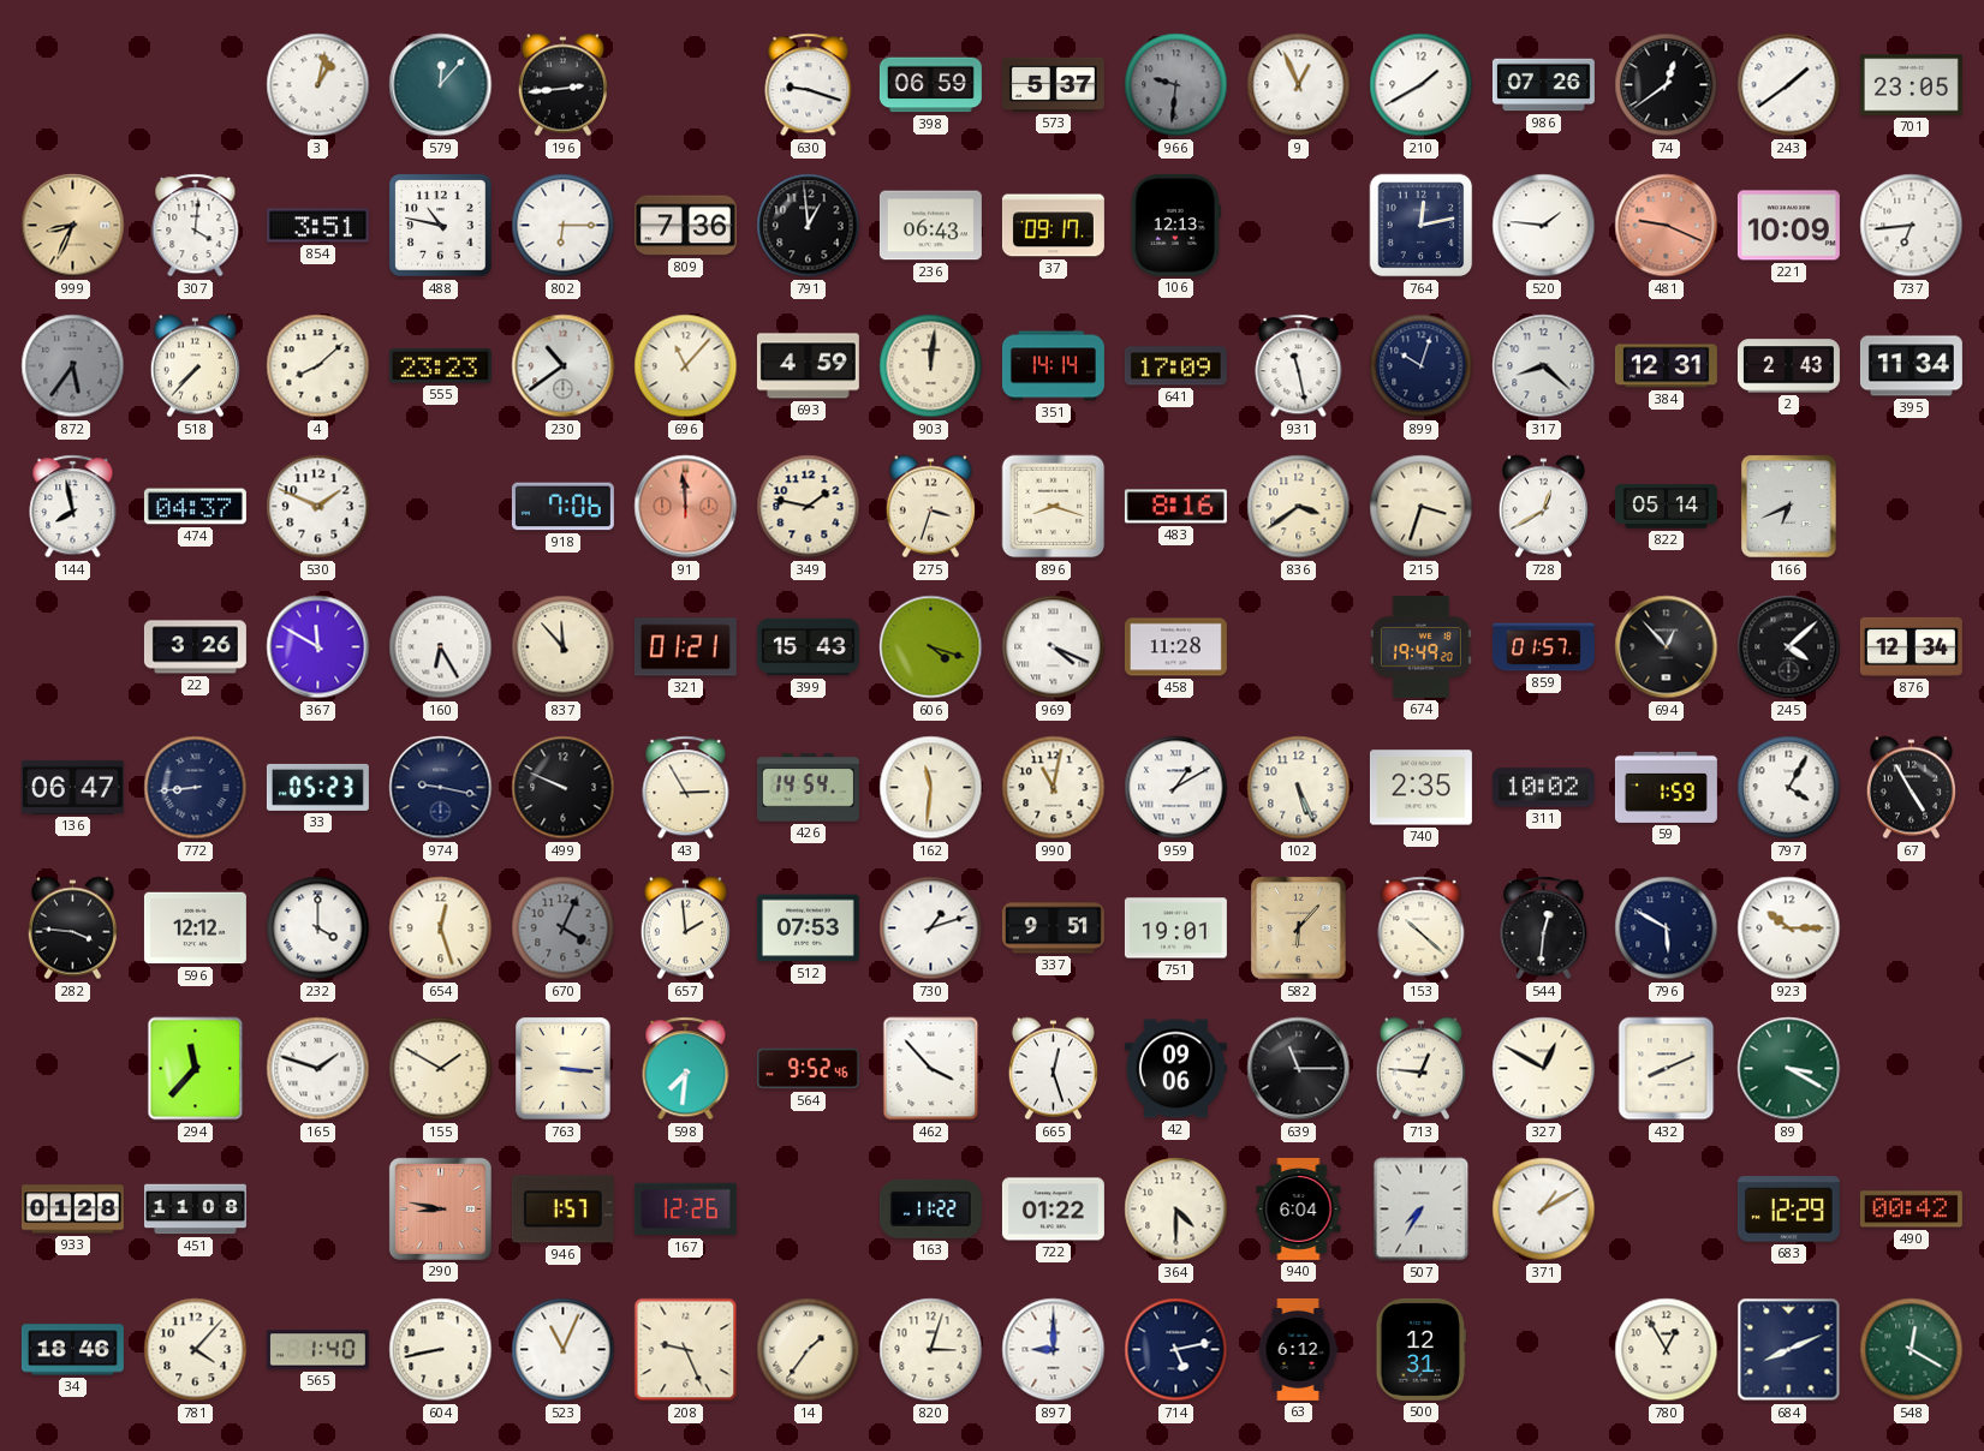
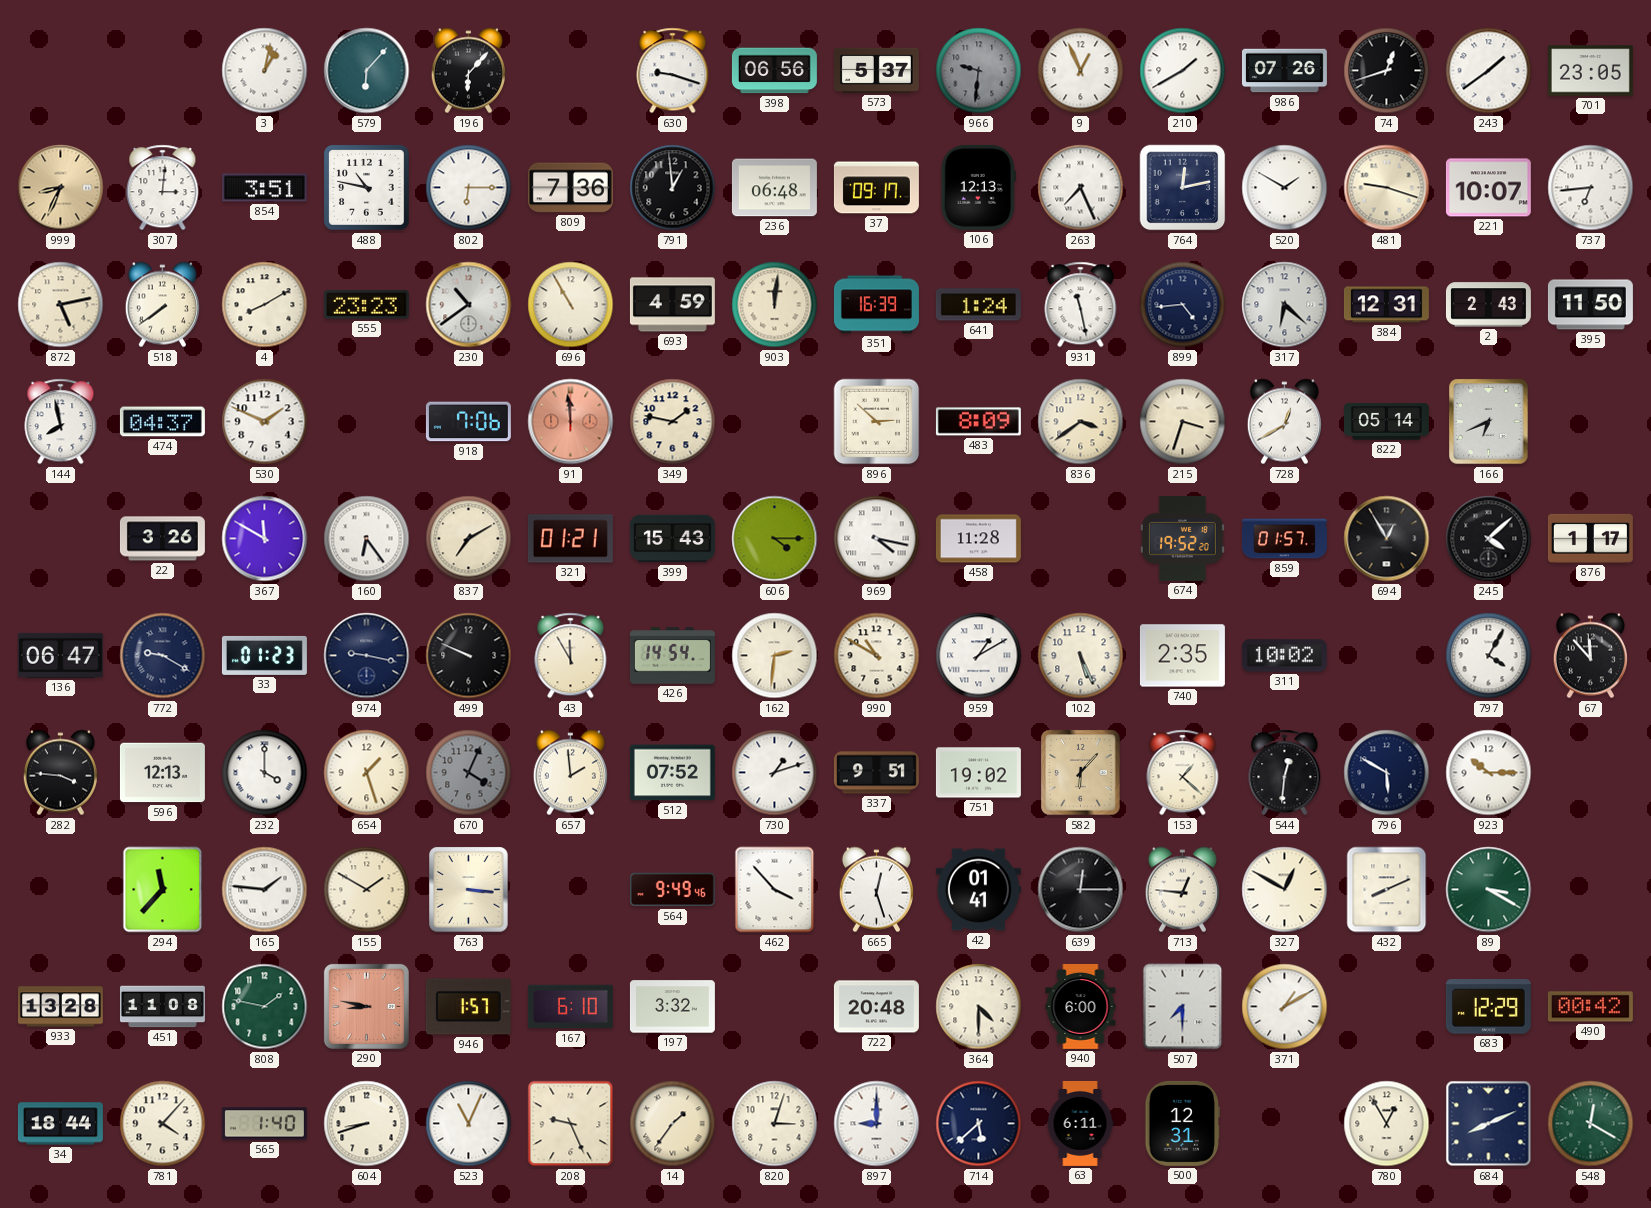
579: 12:07 -> 6:07
196: 2:44 -> 6:07
398: 06:59 -> 06:56
74: 12:39 -> 12:42
307: 4:01 -> 3:01
236: 06:43 -> 06:48
263: none -> 7:26
520: 1:46 -> 1:50
481: 9:19 -> 9:18
481 dial: salmon -> cream
221: 10:09 -> 10:07
872: 5:36 -> 5:13
872 dial: grey -> cream
518: 7:37 -> 7:39
4: 8:08 -> 8:10
696: 11:07 -> 10:55
351: 14:14 -> 16:39
641: 17:09 -> 1:24
899: 10:03 -> 4:44
317: 8:22 -> 6:22
395: 11:34 -> 11:50
275: 3:33 -> none
896: 8:18 -> 2:52
483: 8:16 -> 8:09
160: 6:25 -> 6:24
837: 11:53 -> 7:10
606: 4:18 -> 4:15
969: 4:19 -> 4:17
674: 19:49 -> 19:52
694: 12:53 -> 12:55
876: 12:34 -> 1:17
772: 8:44 -> 9:20
33: 05:23 -> 01:23
43: 2:55 -> 11:55
162: 11:31 -> 2:31
990: 11:02 -> 10:50
59: 1:59 -> none
67: 4:55 -> 11:53
596: 12:12 -> 12:13
654: 12:27 -> 1:27
512: 07:53 -> 07:52
751: 19:01 -> 19:02
153: 10:22 -> 1:22
165: 1:48 -> 1:46
598: 7:31 -> none
564: 9:52 -> 9:49
42: 09:06 -> 01:41
639: 11:15 -> 12:15
933: 01:28 -> 13:28
808: none -> 1:47
167: 12:26 -> 6:10
197: none -> 3:32
163: 11:22 -> none
722: 01:22 -> 20:48
940: 6:04 -> 6:00
507: 7:35 -> 7:30
34: 18:46 -> 18:44
604: 8:43 -> 8:42
714: 5:13 -> 5:38
63: 6:12 -> 6:11
